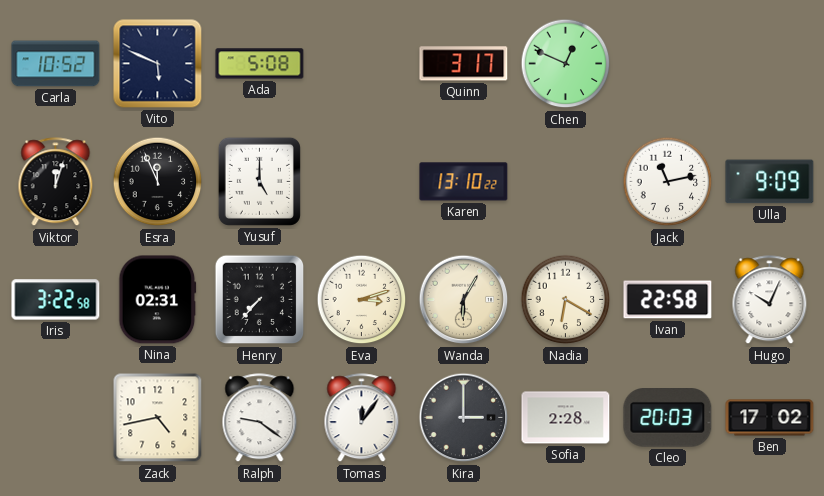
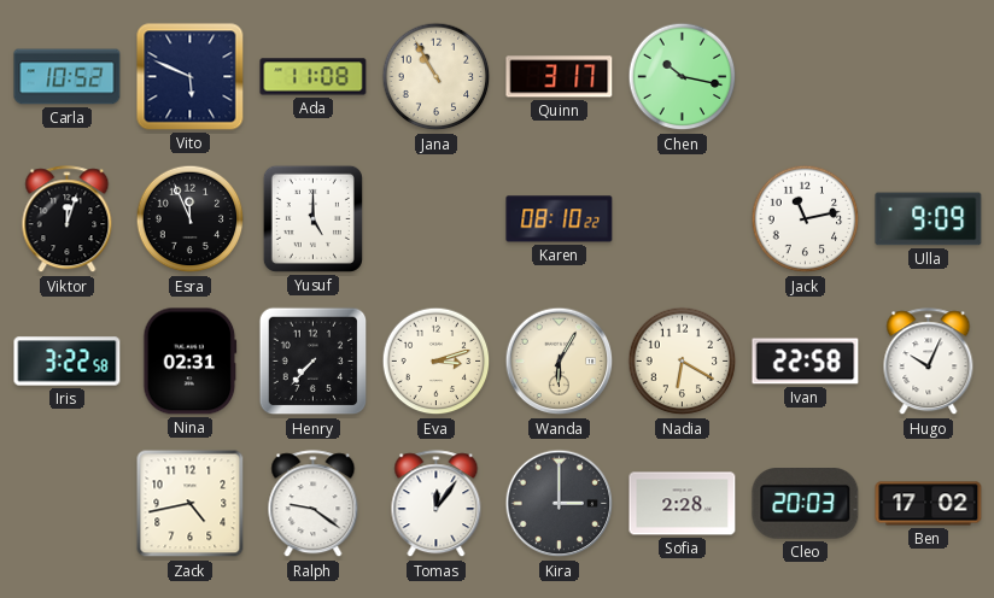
Ada: 5:08 -> 11:08
Jana: none -> 10:55
Chen: 12:49 -> 10:17
Karen: 13:10 -> 08:10
